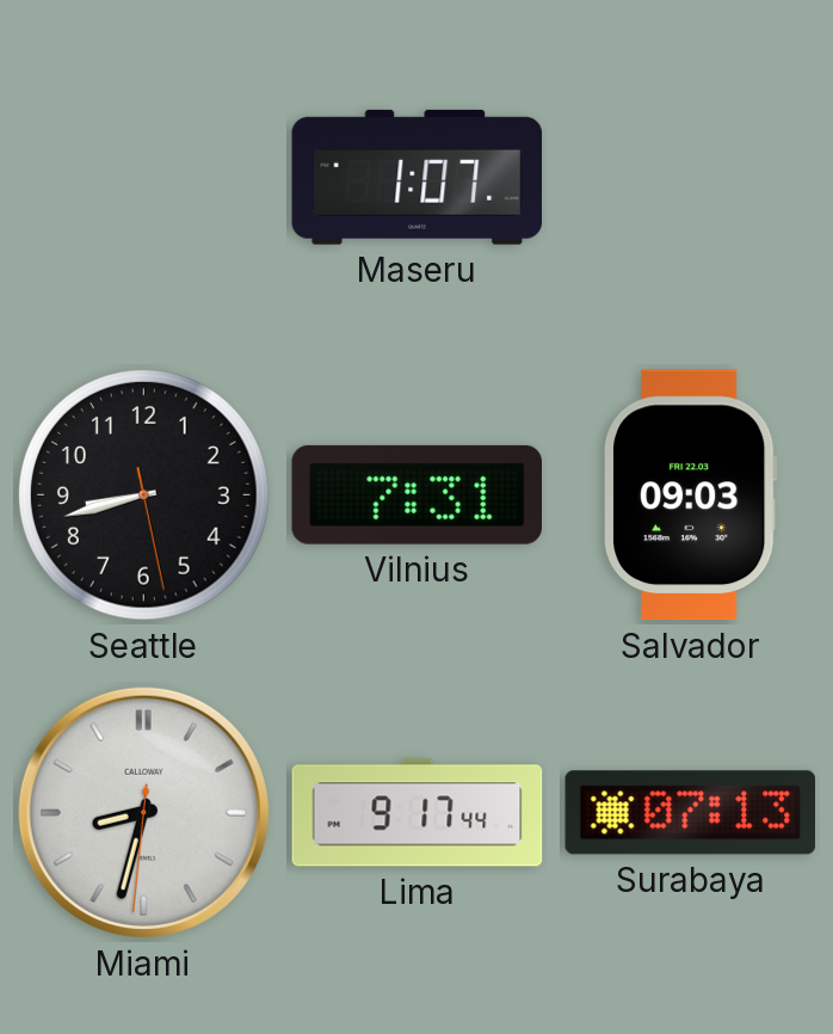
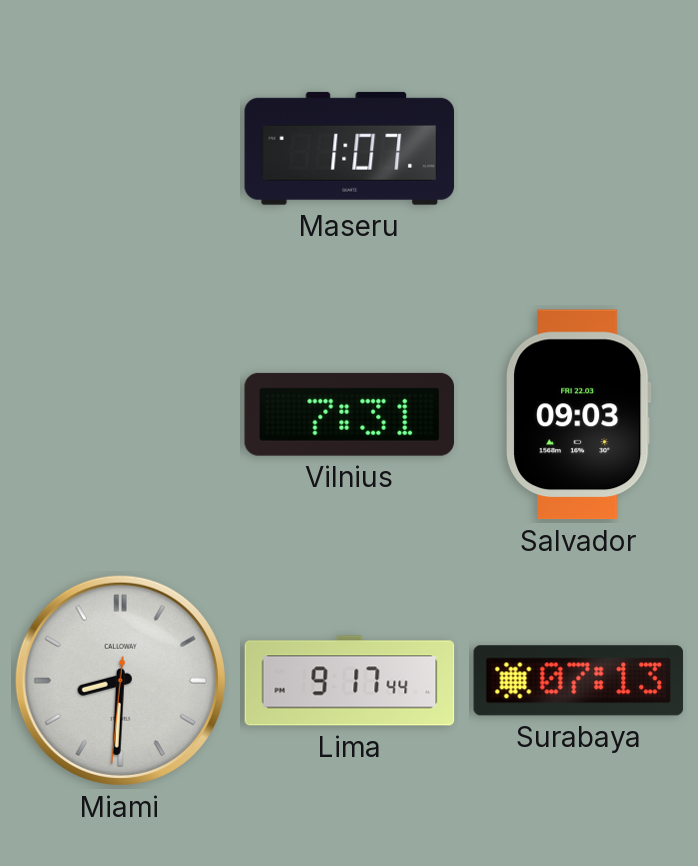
Seattle: 8:42 -> none
Miami: 8:32 -> 8:30
